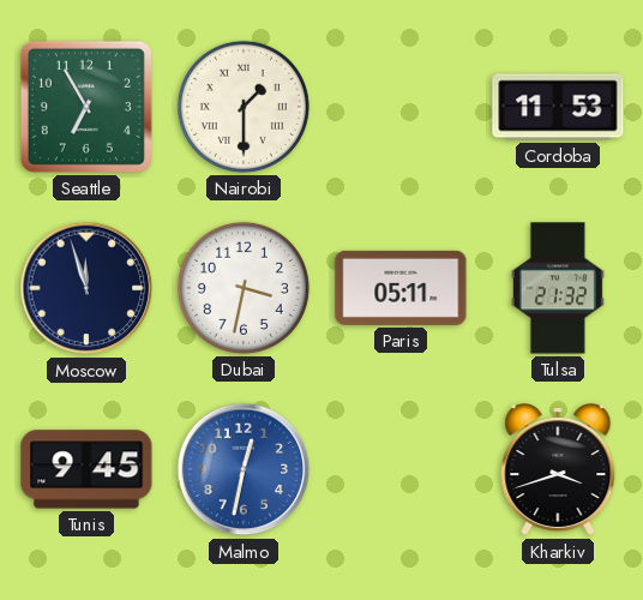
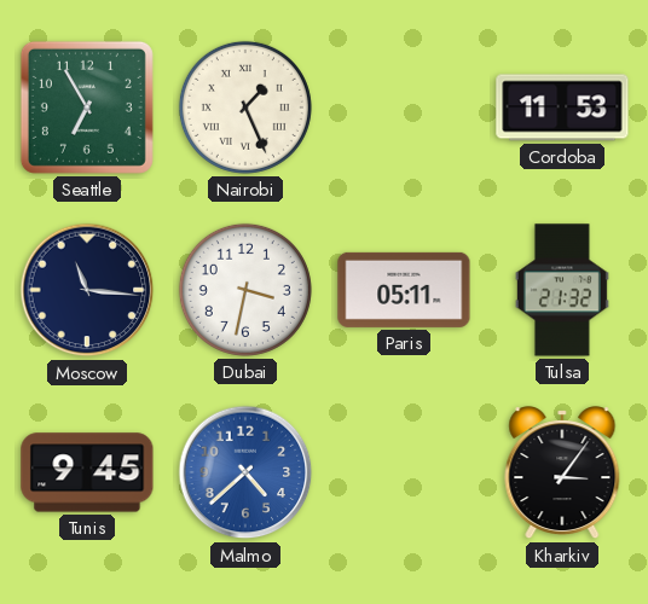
Nairobi: 1:30 -> 1:26
Moscow: 11:57 -> 11:16
Malmo: 12:32 -> 4:38
Kharkiv: 3:42 -> 3:06
